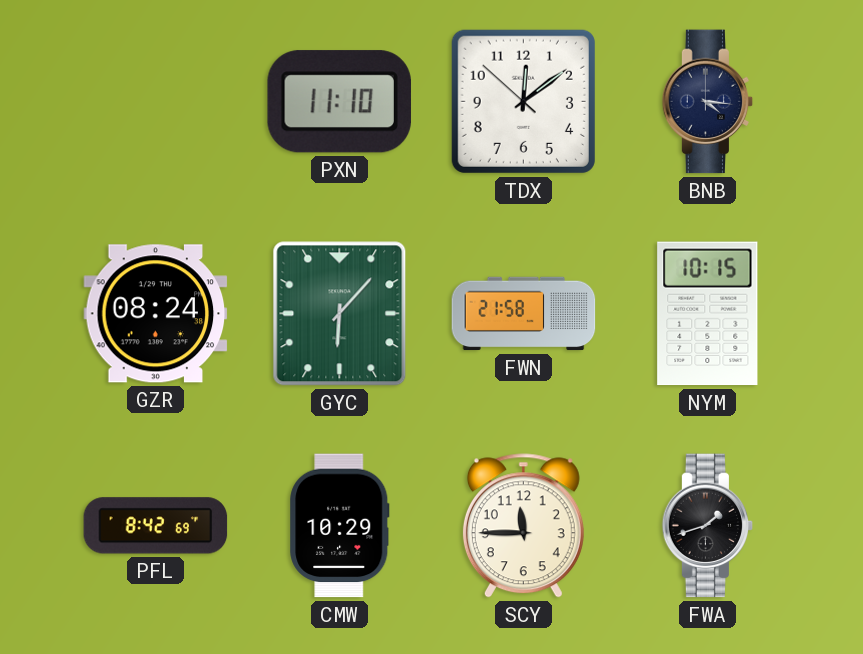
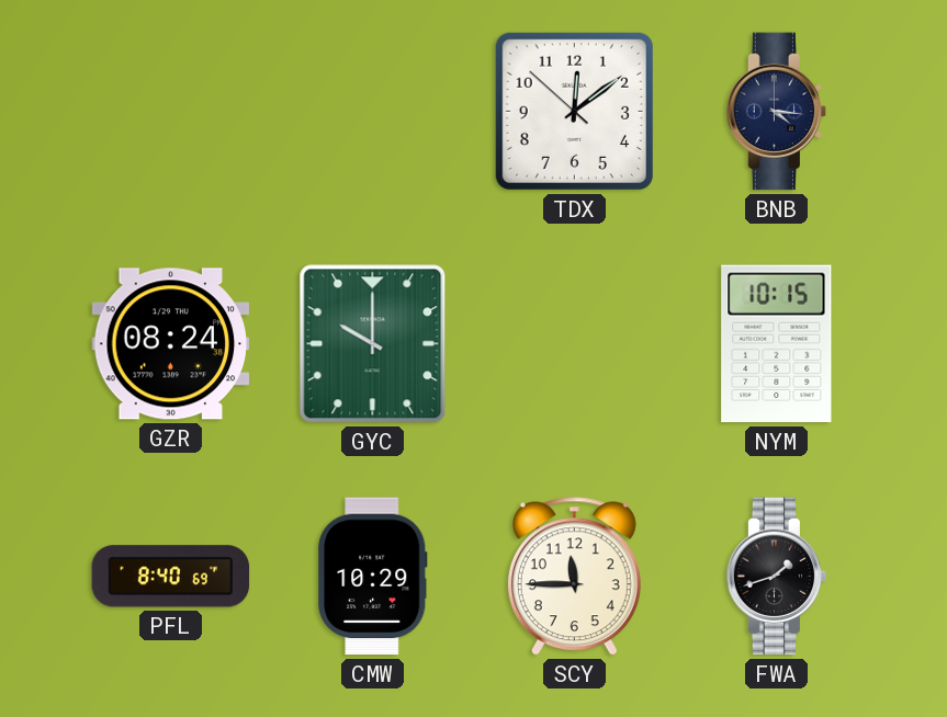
PXN: 11:10 -> none
GYC: 6:07 -> 10:00
FWN: 21:58 -> none
PFL: 8:42 -> 8:40
